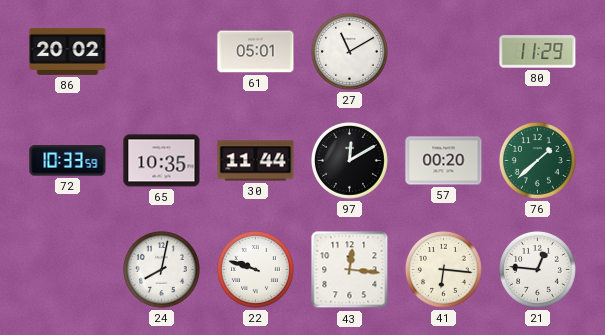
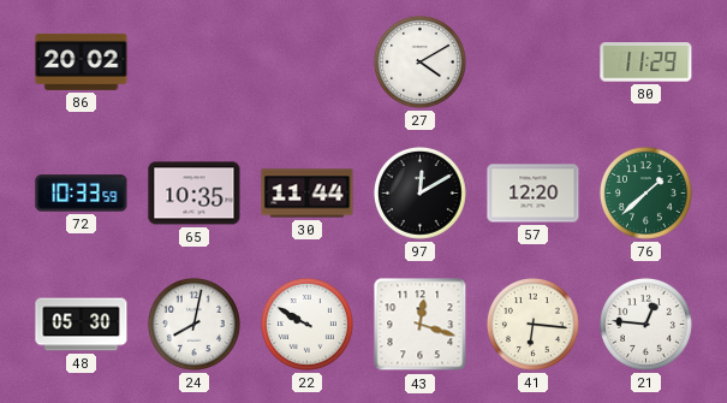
61: 05:01 -> none
27: 11:10 -> 4:10
57: 00:20 -> 12:20
48: none -> 05:30
22: 9:48 -> 9:50
43: 12:16 -> 12:18
